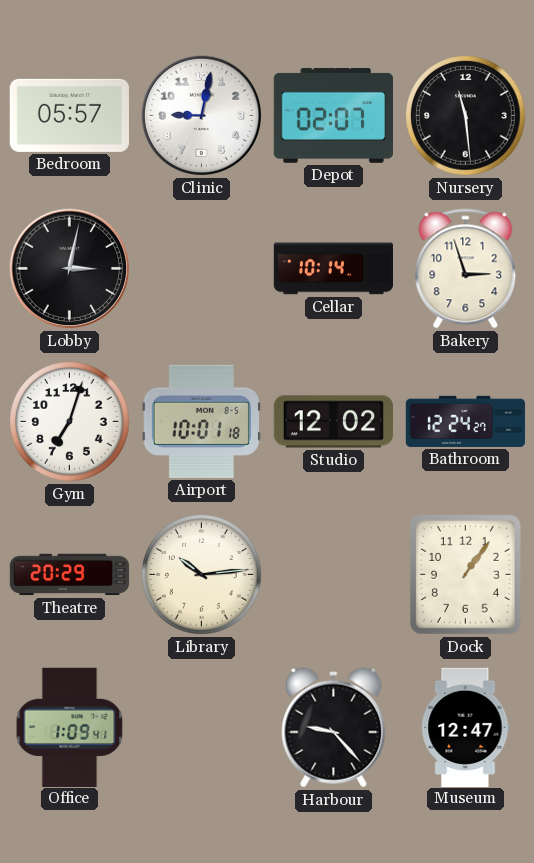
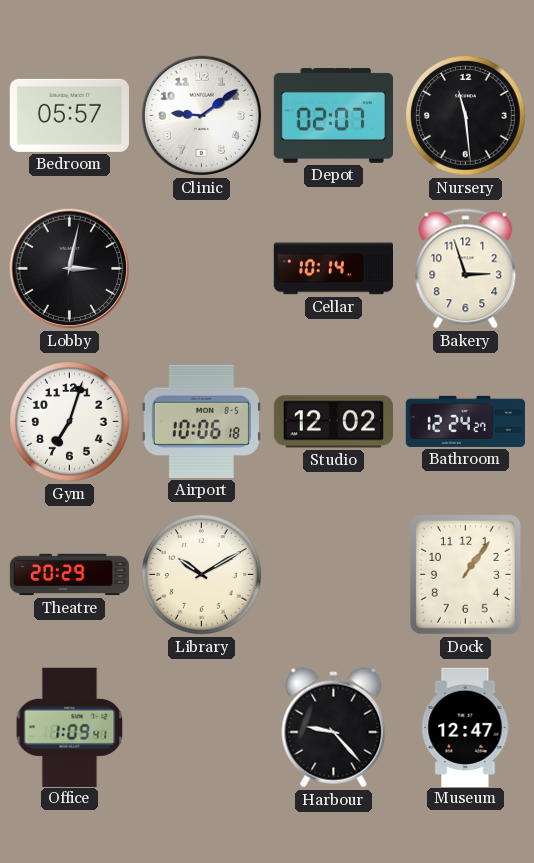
Clinic: 9:02 -> 9:09
Airport: 10:01 -> 10:06
Library: 10:14 -> 10:10
